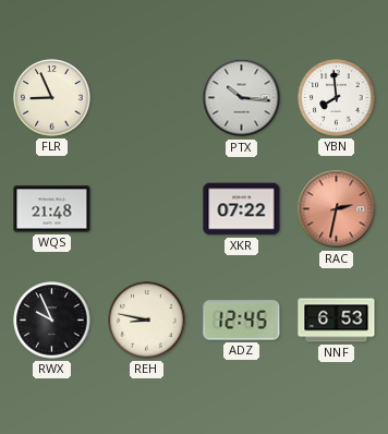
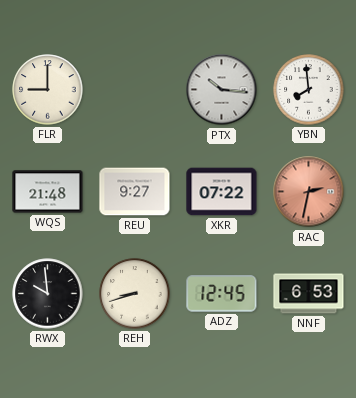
FLR: 8:56 -> 9:00
REU: none -> 9:27
RWX: 9:56 -> 9:59
REH: 8:47 -> 8:42
